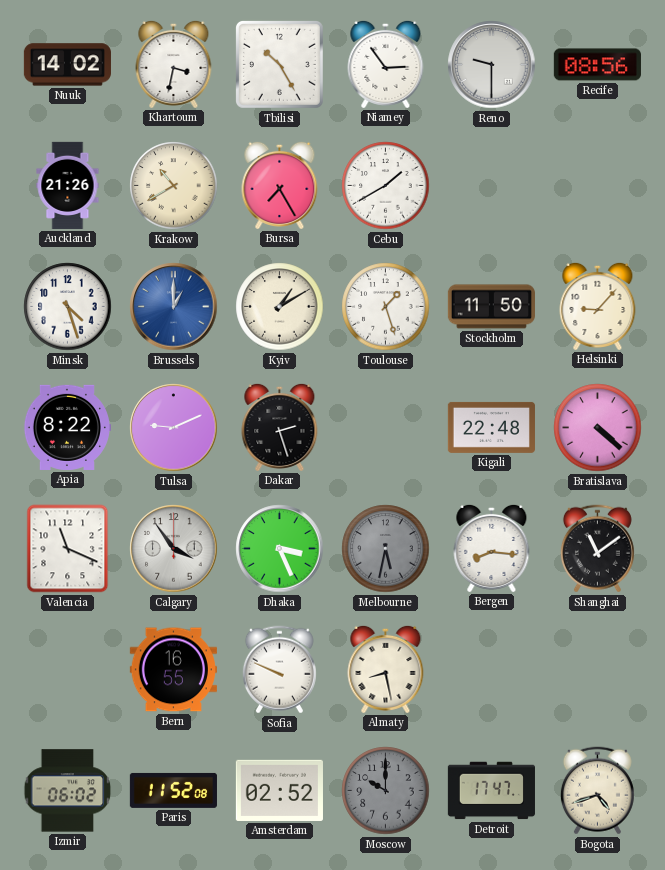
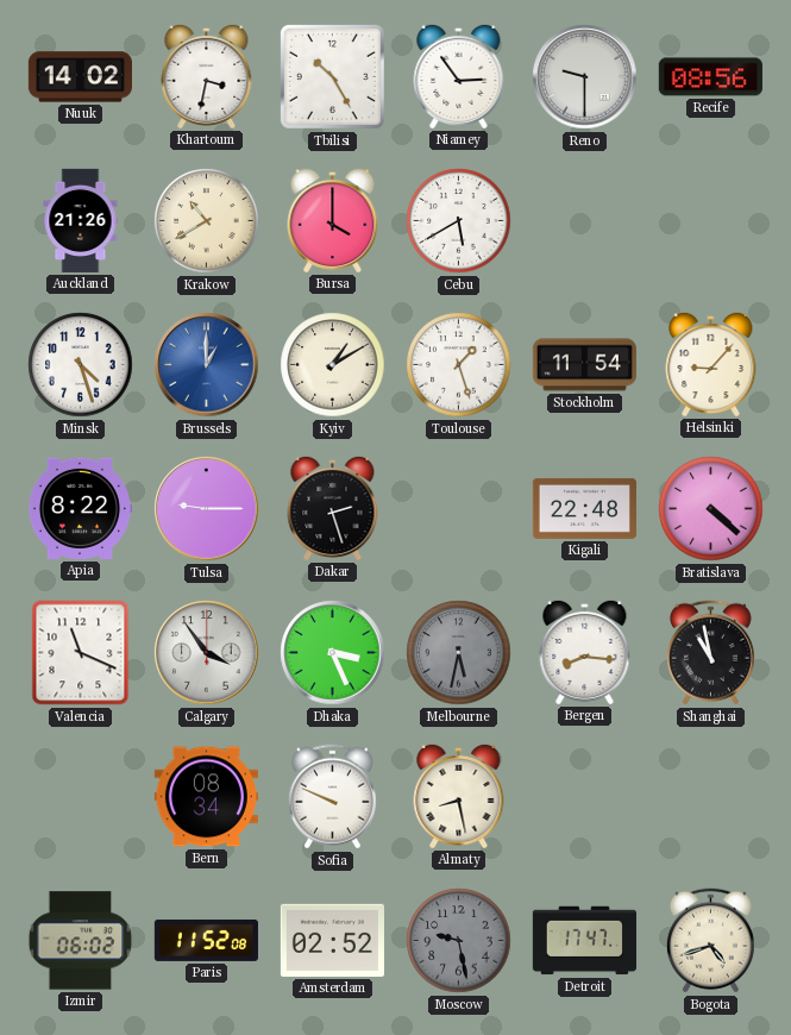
Bursa: 7:25 -> 4:00
Cebu: 1:40 -> 5:40
Stockholm: 11:50 -> 11:54
Tulsa: 9:11 -> 9:15
Shanghai: 11:09 -> 10:58
Bern: 16:55 -> 08:34
Moscow: 10:00 -> 9:28
